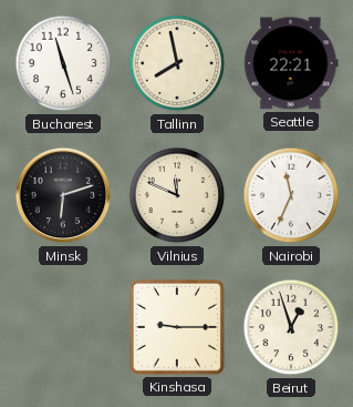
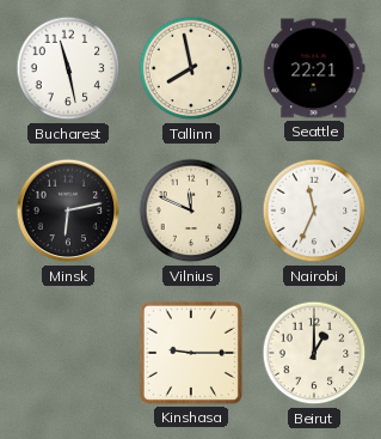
Bucharest: 11:27 -> 11:28
Minsk: 6:12 -> 6:13
Beirut: 12:57 -> 1:00
